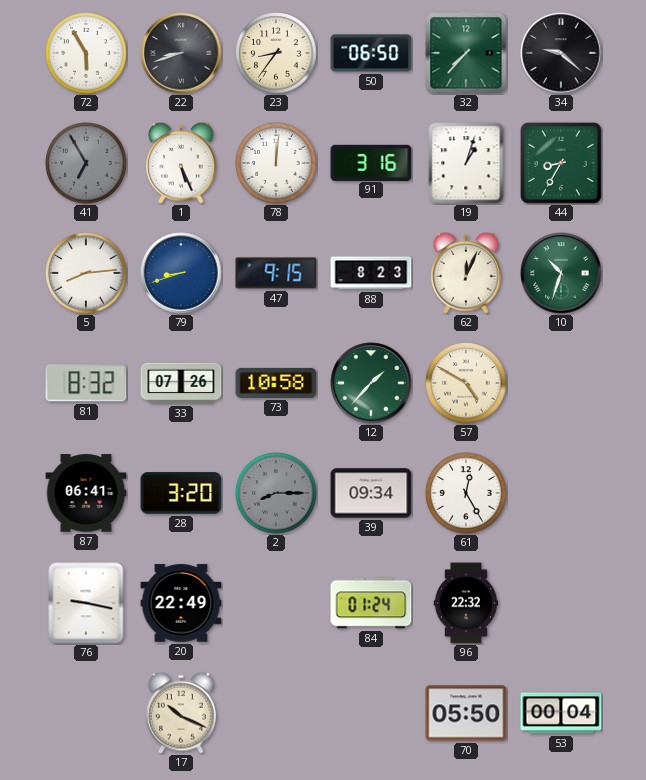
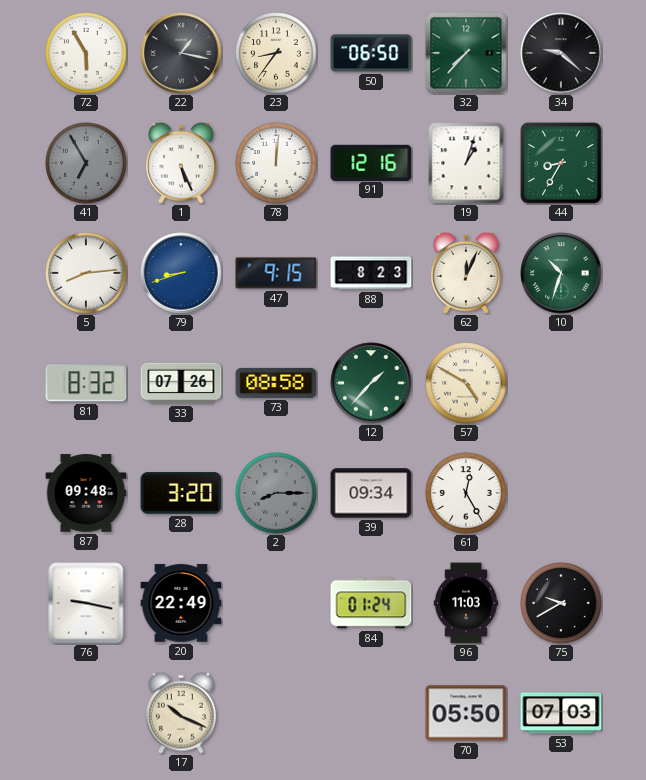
22: 8:42 -> 1:17
91: 3:16 -> 12:16
73: 10:58 -> 08:58
87: 06:41 -> 09:48
96: 22:32 -> 11:03
75: none -> 9:40
53: 00:04 -> 07:03
